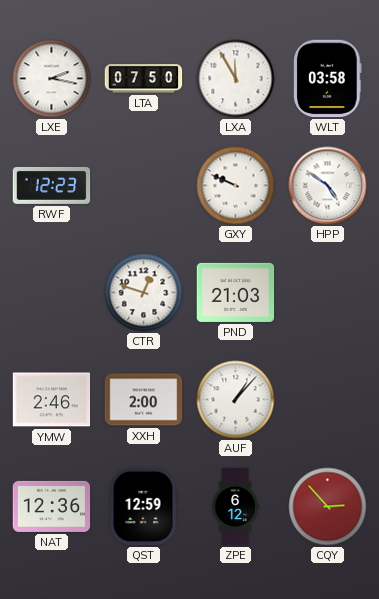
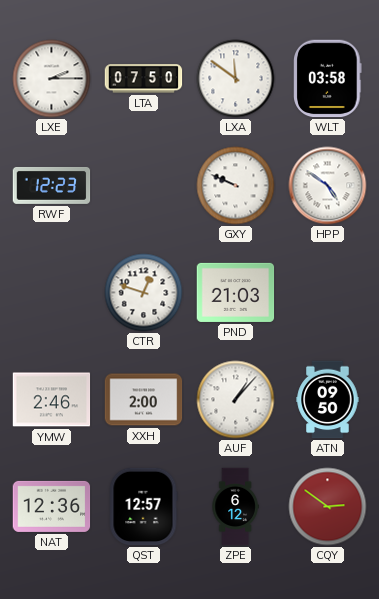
LXE: 2:17 -> 2:15
LXA: 11:55 -> 11:51
ATN: none -> 09:50
QST: 12:59 -> 12:57
CQY: 2:53 -> 2:51
